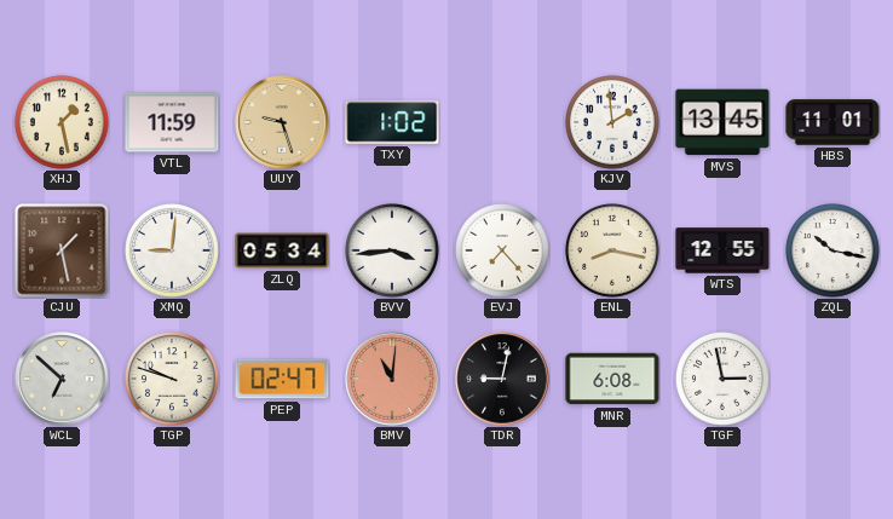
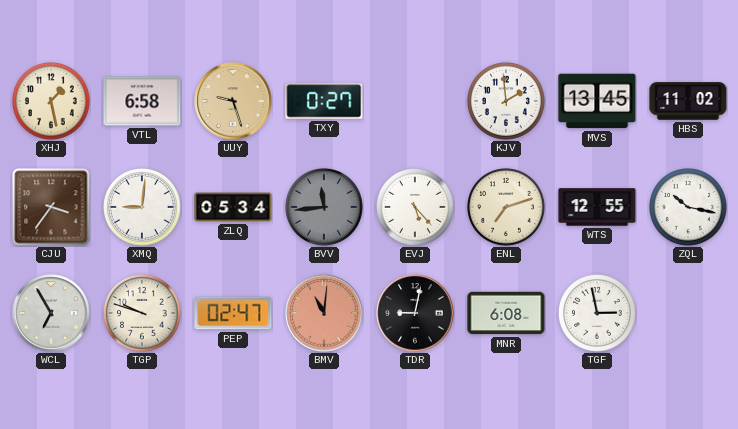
VTL: 11:59 -> 6:58
TXY: 1:02 -> 0:27
HBS: 11:01 -> 11:02
CJU: 1:28 -> 3:36
BVV: 3:44 -> 11:44
BVV dial: white -> grey
EVJ: 7:23 -> 5:23
ENL: 8:17 -> 7:12
WCL: 6:52 -> 6:55
